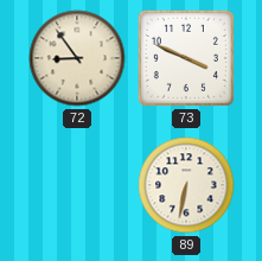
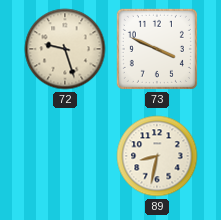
72: 8:54 -> 9:27
89: 6:32 -> 8:32
